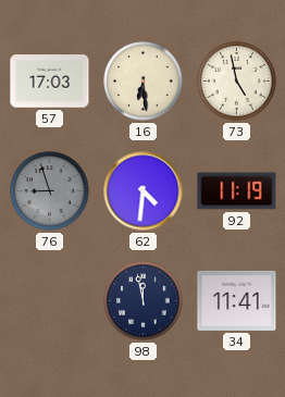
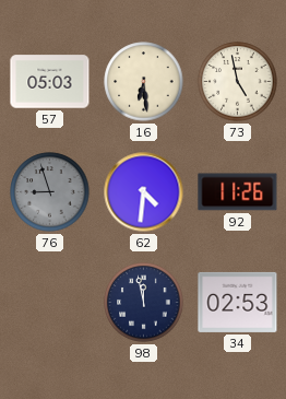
57: 17:03 -> 05:03
92: 11:19 -> 11:26
34: 11:41 -> 02:53
